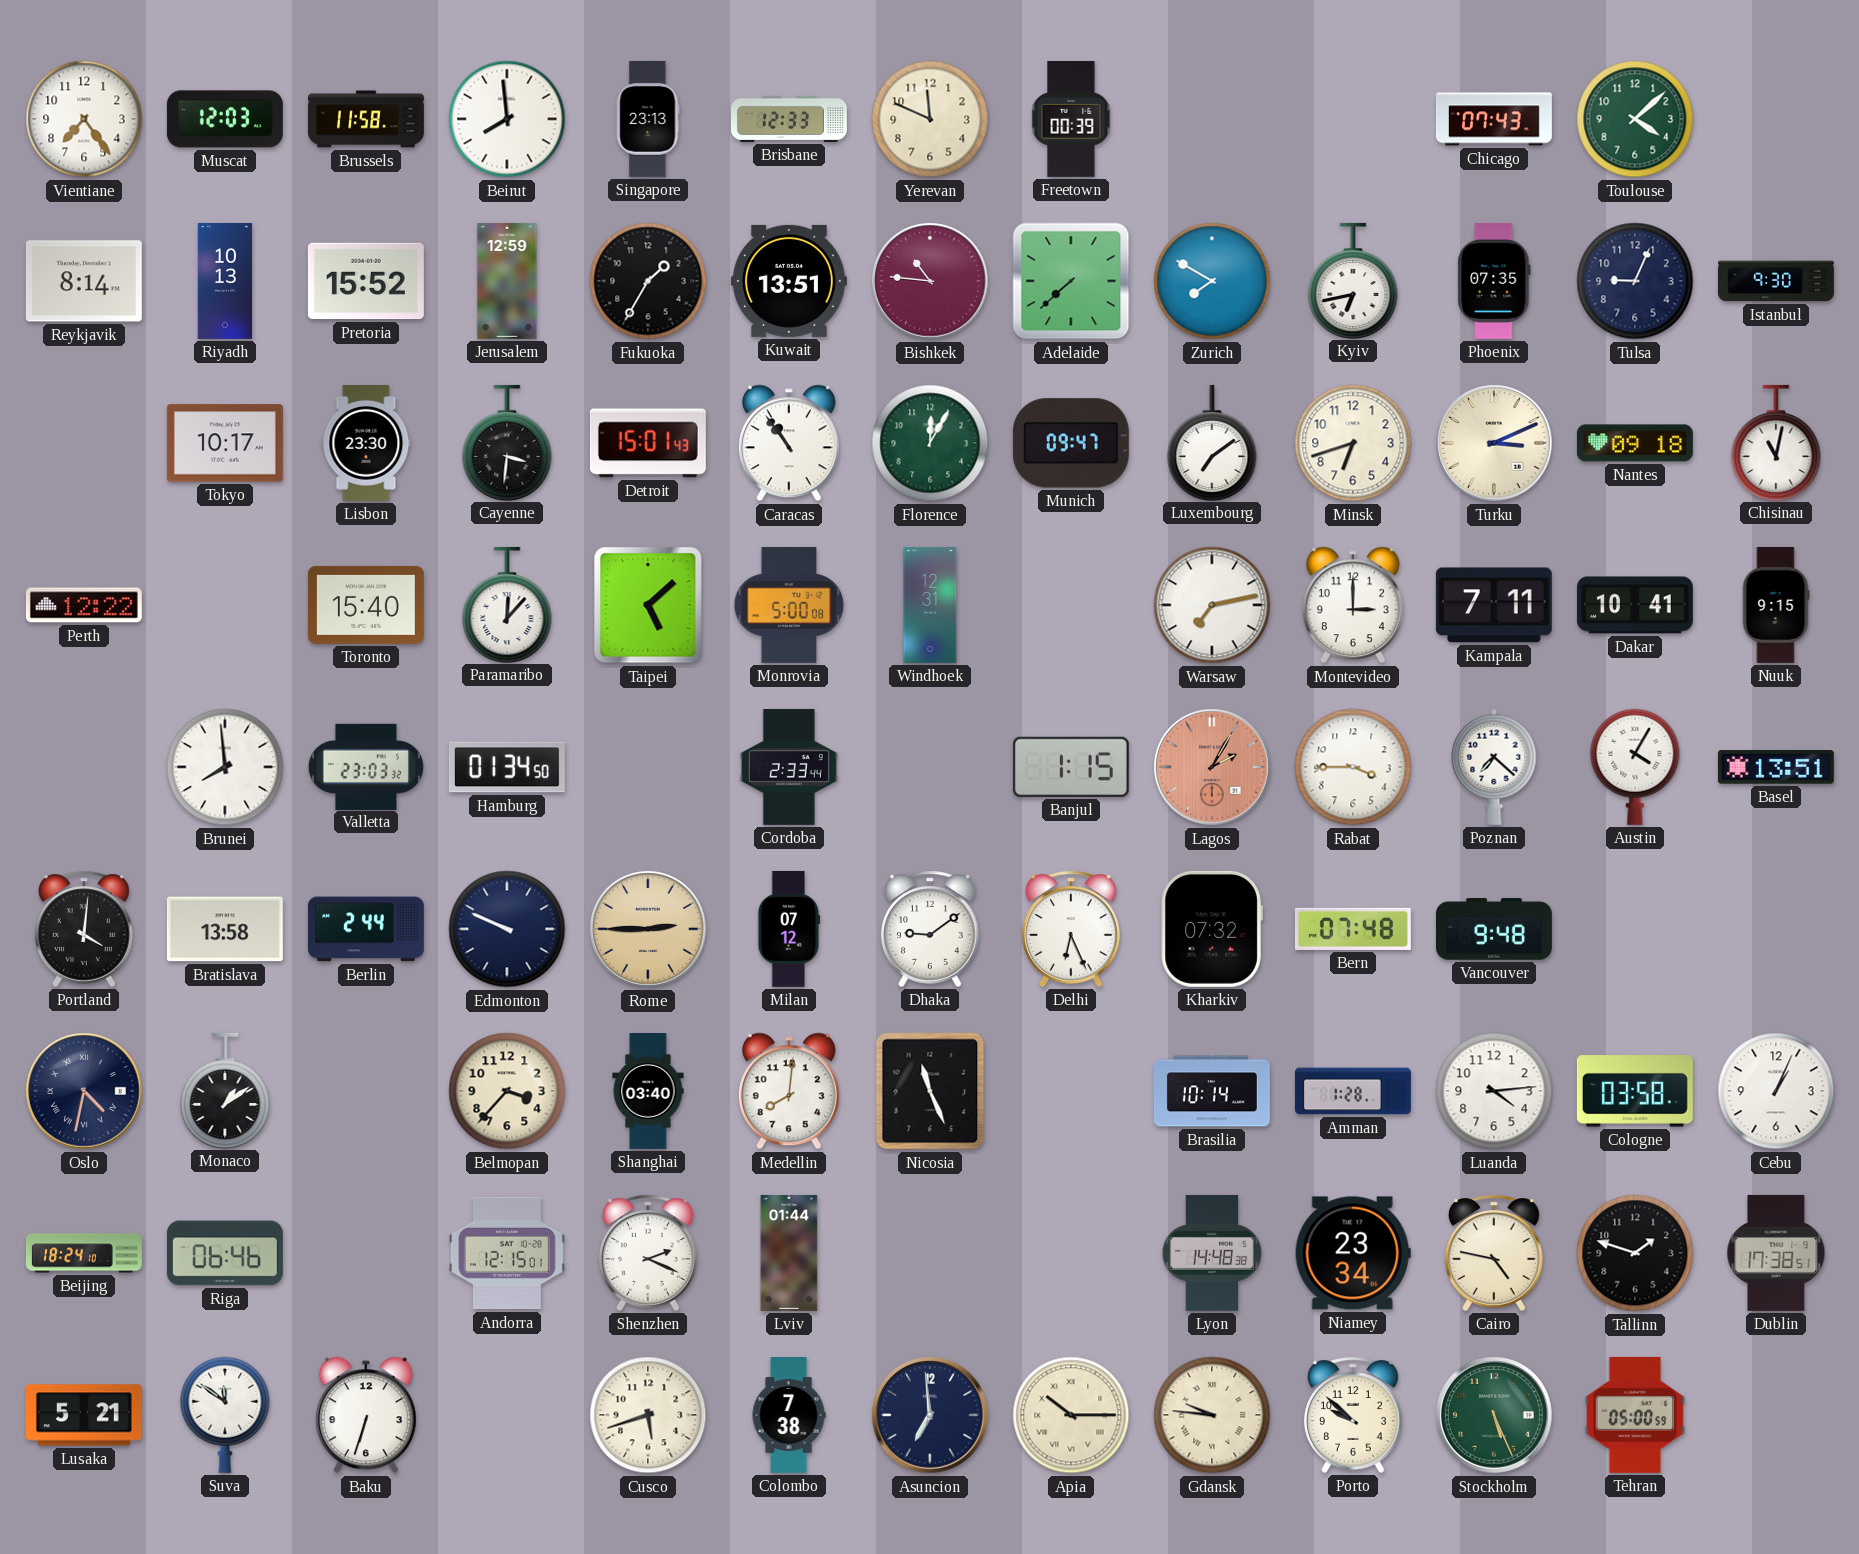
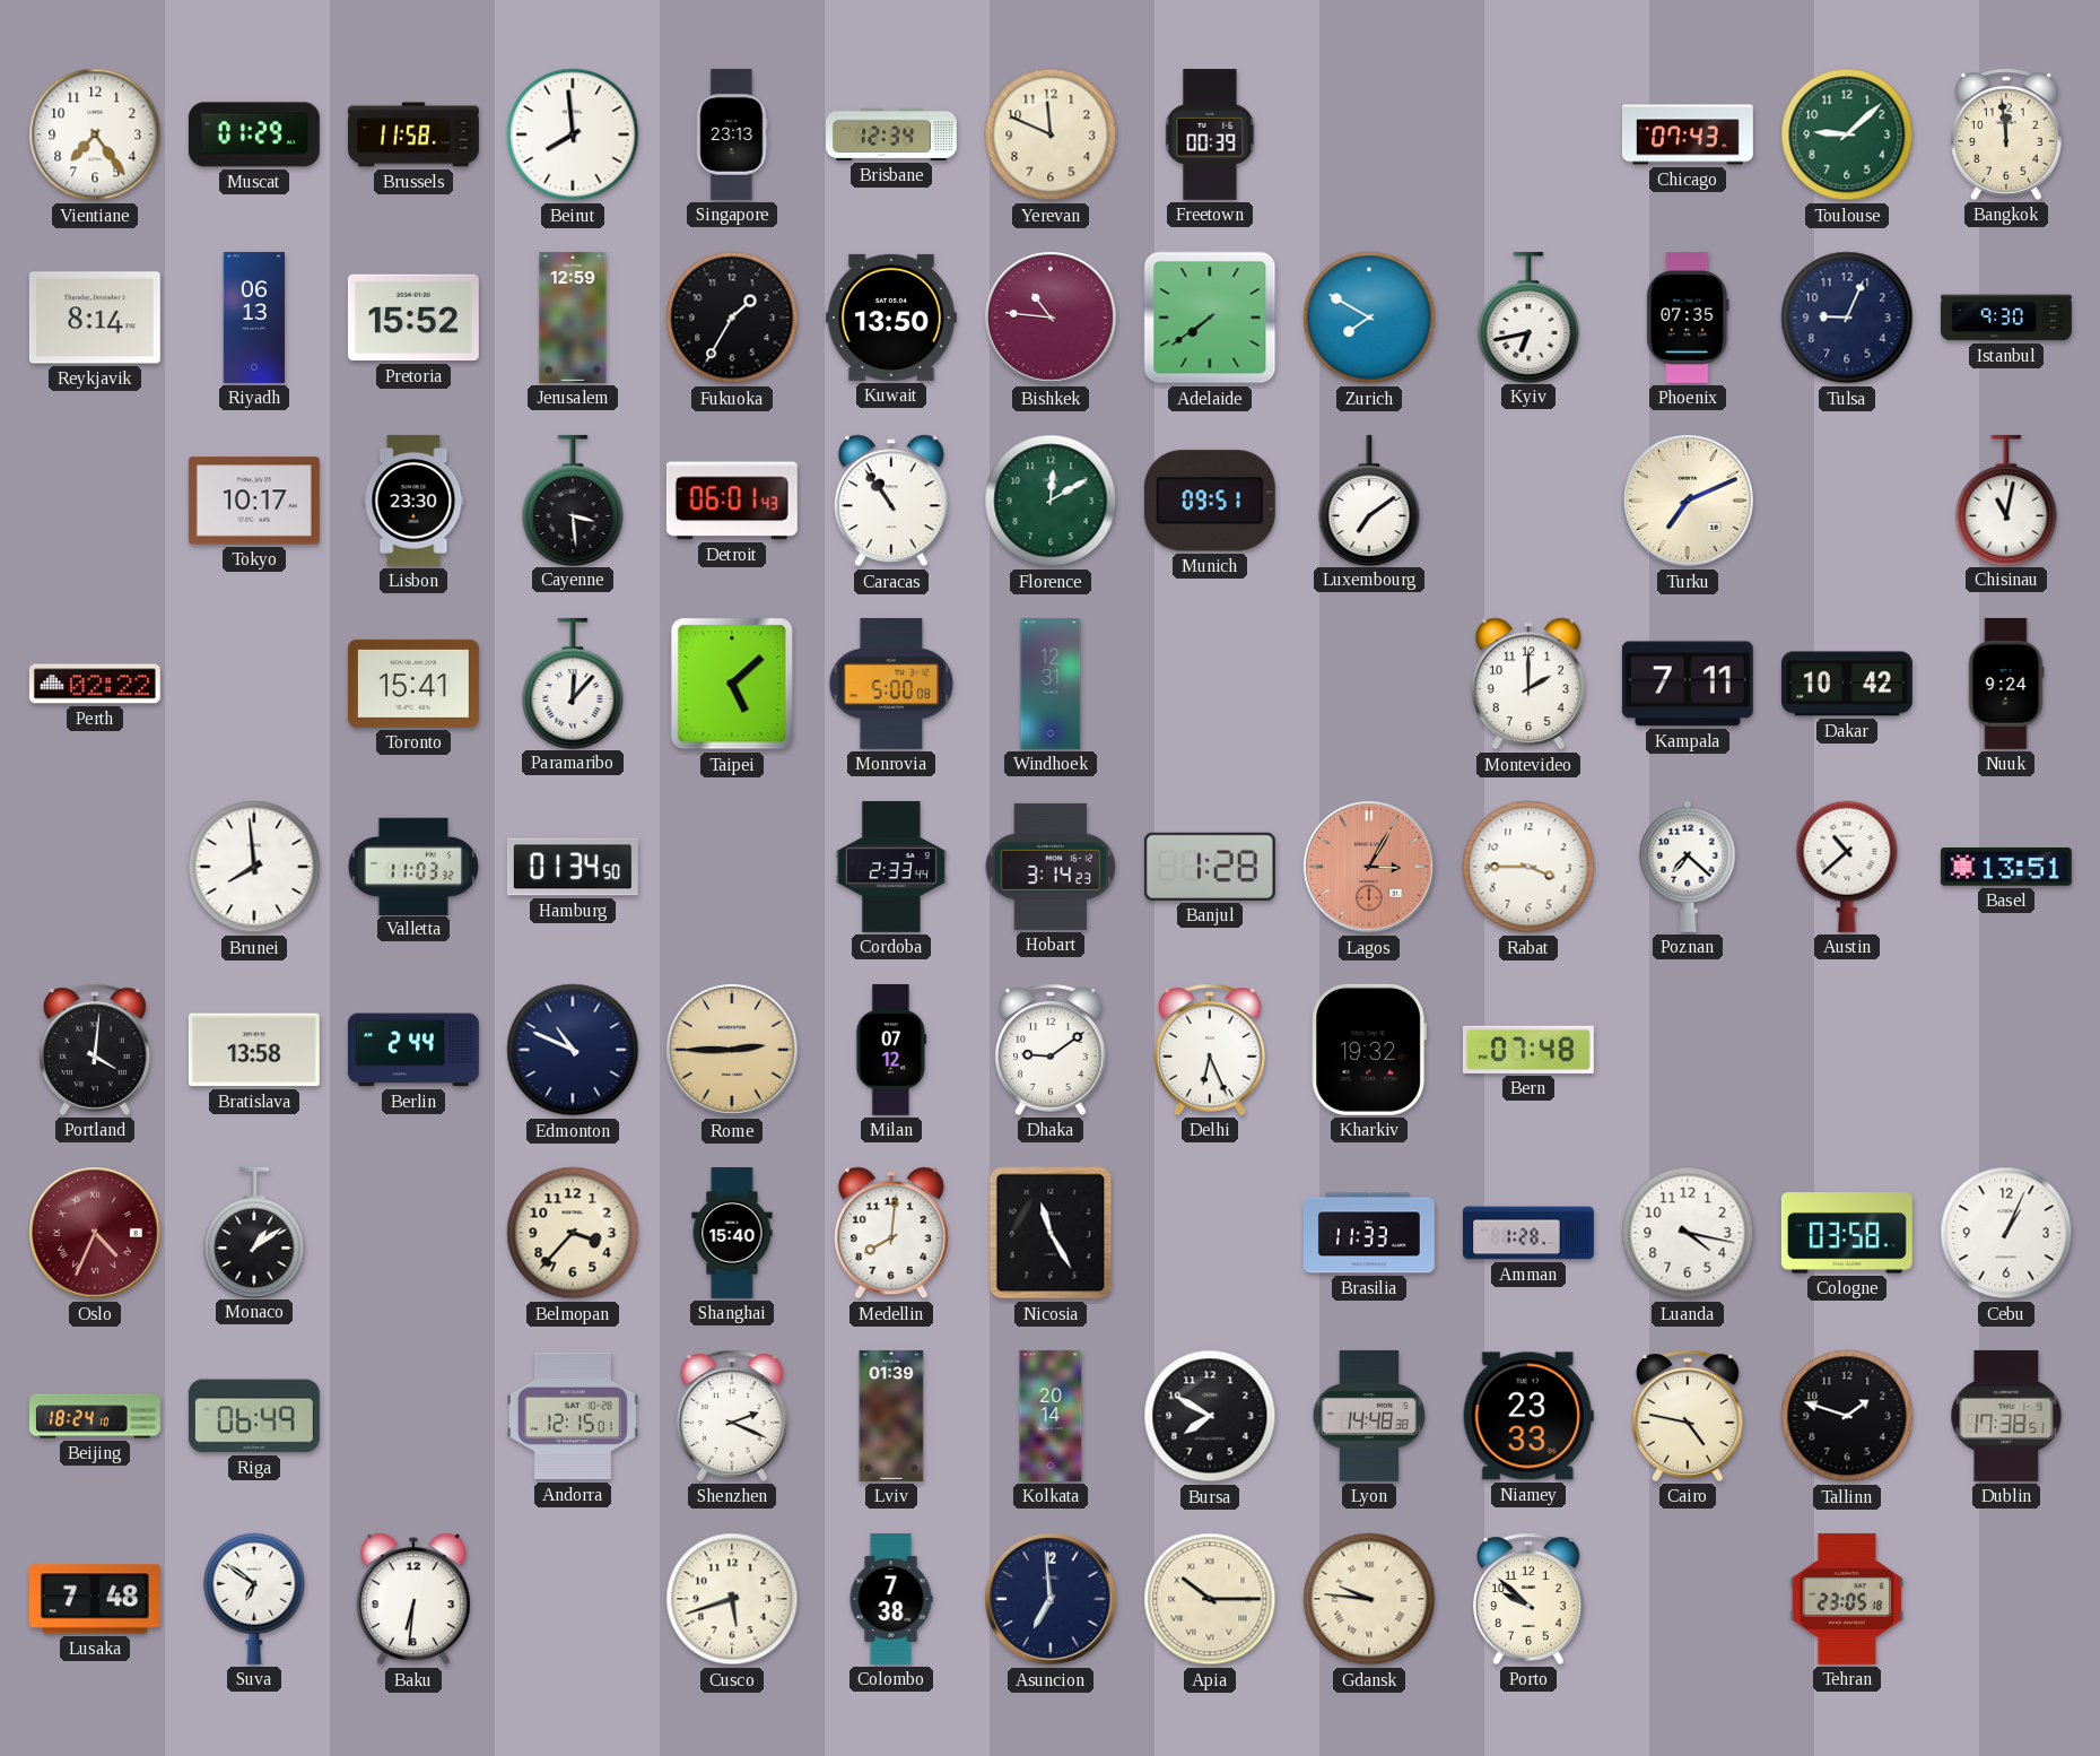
Muscat: 12:03 -> 01:29
Brisbane: 12:33 -> 12:34
Toulouse: 4:08 -> 9:08
Bangkok: none -> 11:59
Riyadh: 10:13 -> 06:13
Kuwait: 13:51 -> 13:50
Adelaide: 7:38 -> 7:39
Cayenne: 3:31 -> 3:29
Detroit: 15:01 -> 06:01
Florence: 12:05 -> 12:10
Munich: 09:47 -> 09:51
Minsk: 6:42 -> none
Turku: 3:11 -> 7:11
Nantes: 09:18 -> none
Perth: 12:22 -> 02:22
Toronto: 15:40 -> 15:41
Warsaw: 7:13 -> none
Montevideo: 3:00 -> 2:00
Dakar: 10:41 -> 10:42
Nuuk: 9:15 -> 9:24
Valletta: 23:03 -> 11:03
Hobart: none -> 3:14
Banjul: 1:15 -> 1:28
Lagos: 2:05 -> 3:05
Austin: 4:05 -> 10:38
Edmonton: 9:49 -> 10:49
Kharkiv: 07:32 -> 19:32
Vancouver: 9:48 -> none
Oslo: 4:32 -> 4:34
Oslo dial: navy -> burgundy
Shanghai: 03:40 -> 15:40
Nicosia: 11:26 -> 11:25
Brasilia: 10:14 -> 11:33
Luanda: 4:14 -> 4:17
Riga: 06:46 -> 06:49
Lviv: 01:44 -> 01:39
Kolkata: none -> 20:14
Bursa: none -> 7:50
Niamey: 23:34 -> 23:33
Lusaka: 5:21 -> 7:48
Suva: 11:51 -> 6:51
Baku: 6:33 -> 6:31
Stockholm: 5:26 -> none
Tehran: 05:00 -> 23:05
